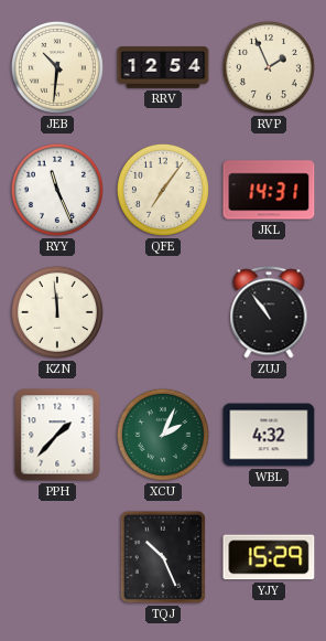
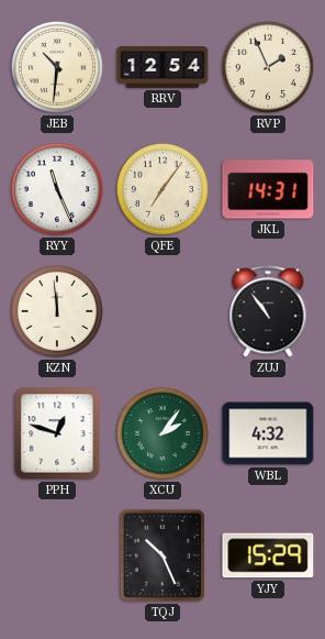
PPH: 1:37 -> 12:48
XCU: 2:04 -> 2:06
